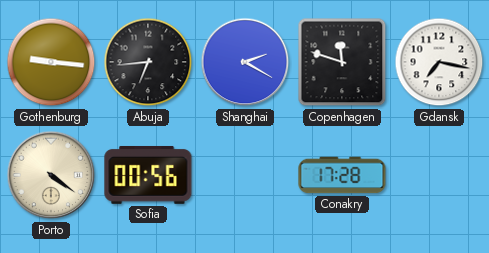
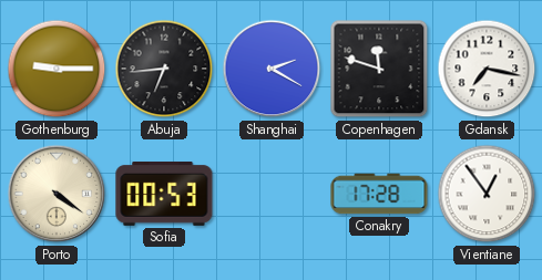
Gothenburg: 9:16 -> 9:15
Sofia: 00:56 -> 00:53
Vientiane: none -> 12:54
